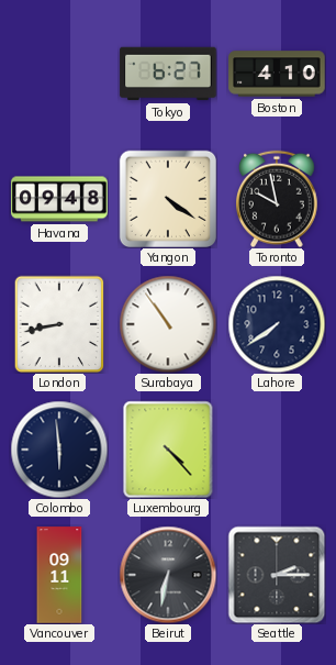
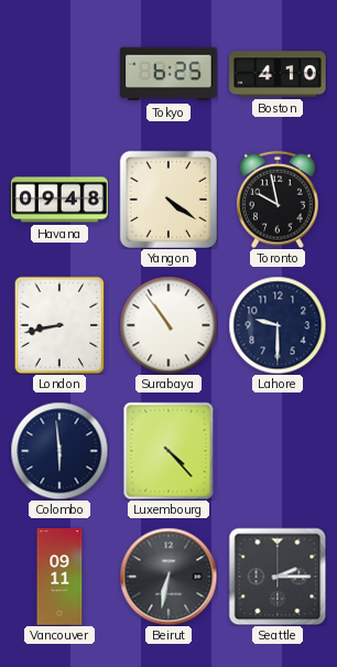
Tokyo: 6:27 -> 6:25
Lahore: 7:39 -> 9:30
